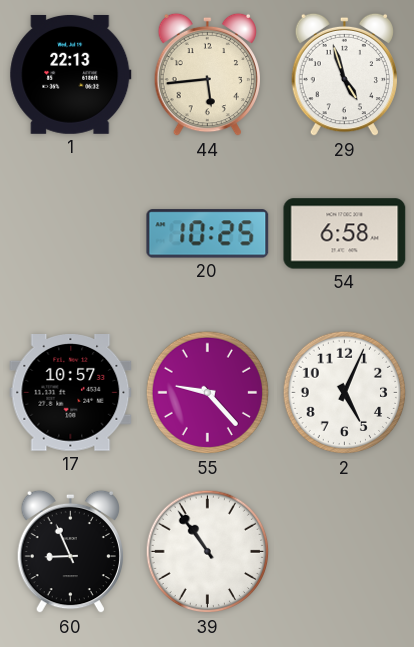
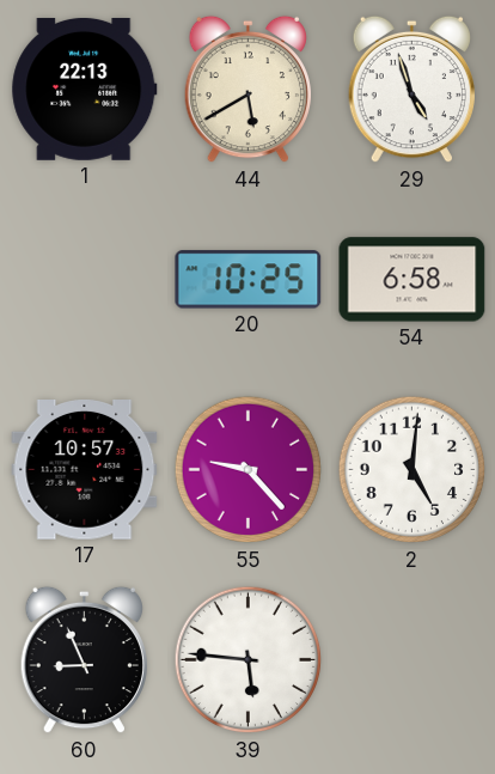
44: 5:44 -> 5:40
2: 5:04 -> 5:01
39: 10:54 -> 5:46
